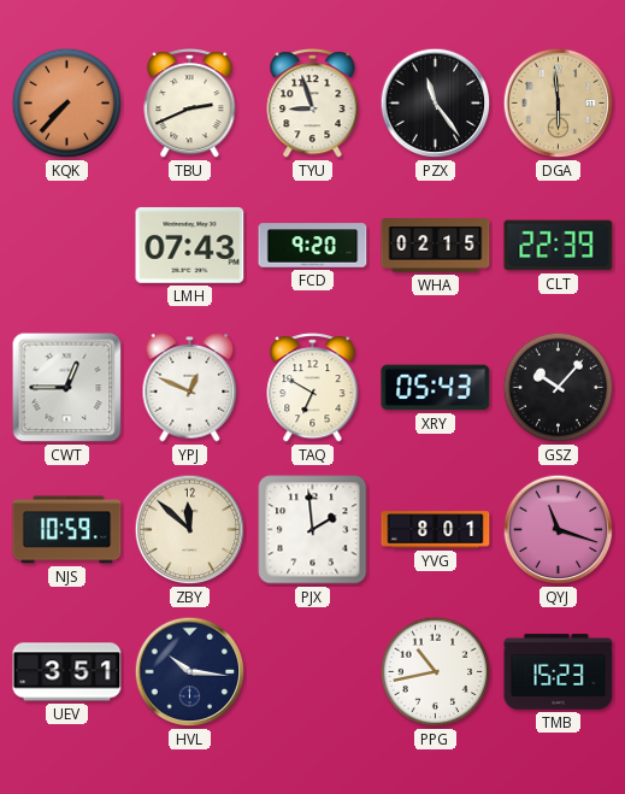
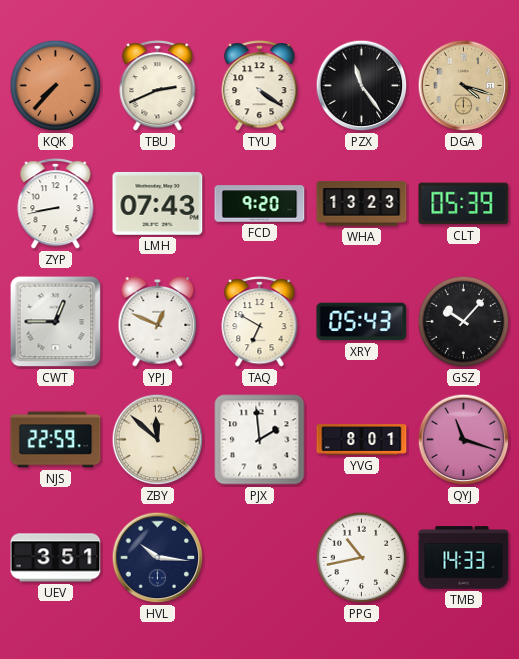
TYU: 8:57 -> 4:21
DGA: 5:59 -> 4:18
ZYP: none -> 8:43
WHA: 02:15 -> 13:23
CLT: 22:39 -> 05:39
NJS: 10:59 -> 22:59
TMB: 15:23 -> 14:33
